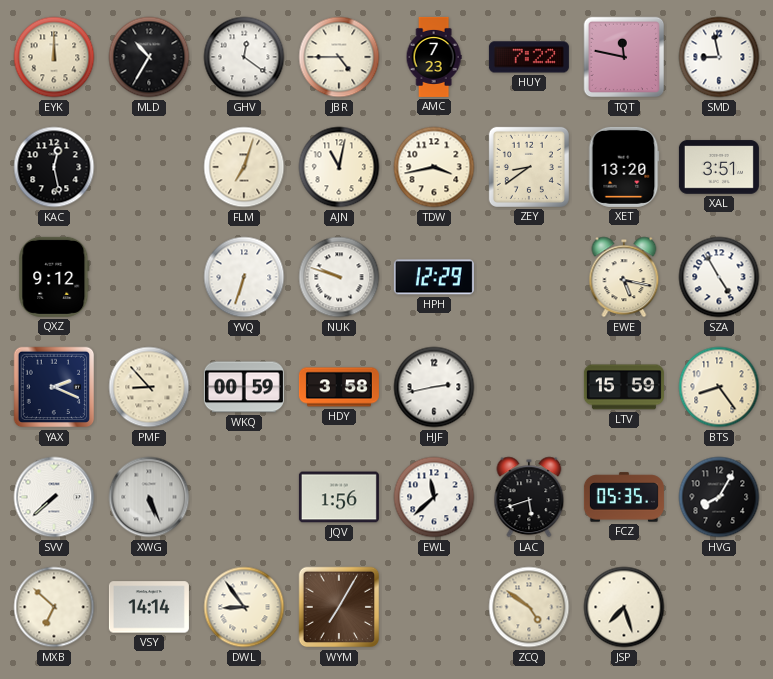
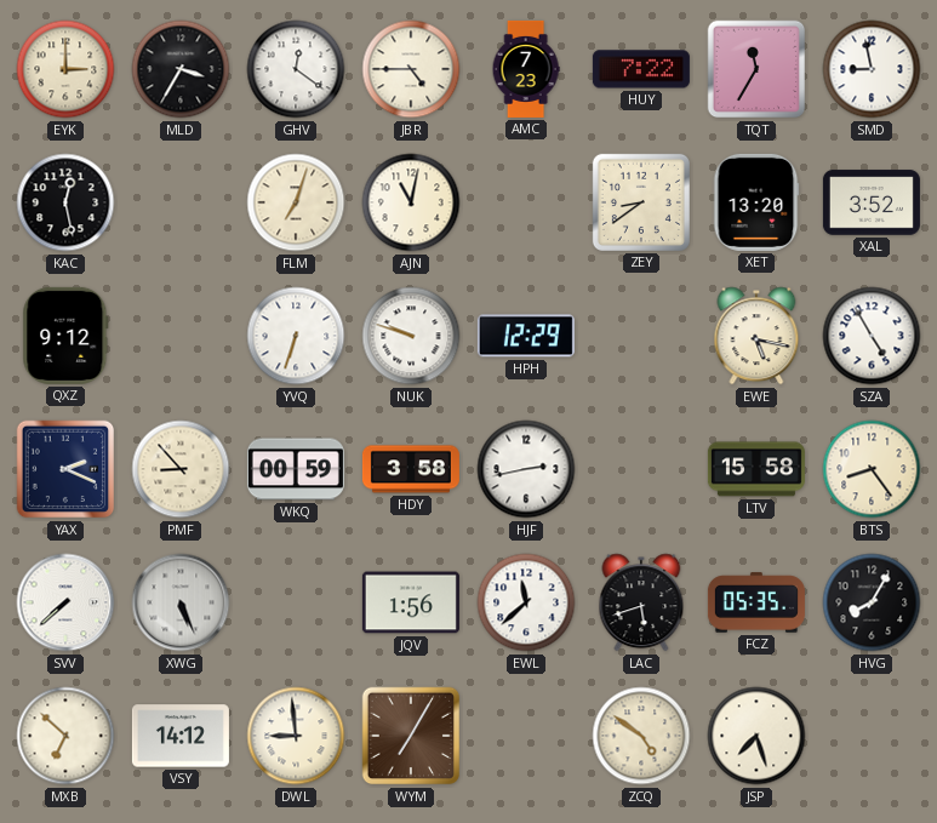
EYK: 12:00 -> 3:00
MLD: 10:35 -> 3:35
TQT: 11:47 -> 11:35
TDW: 3:43 -> none
XAL: 3:51 -> 3:52
LTV: 15:59 -> 15:58
VSY: 14:14 -> 14:12
DWL: 8:54 -> 8:59
